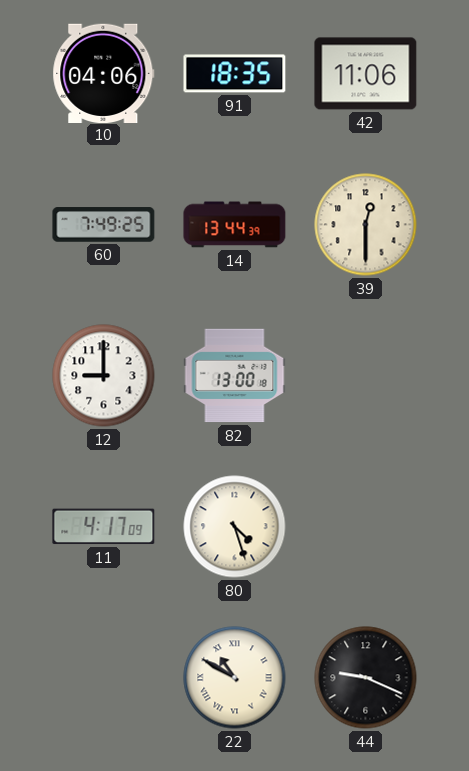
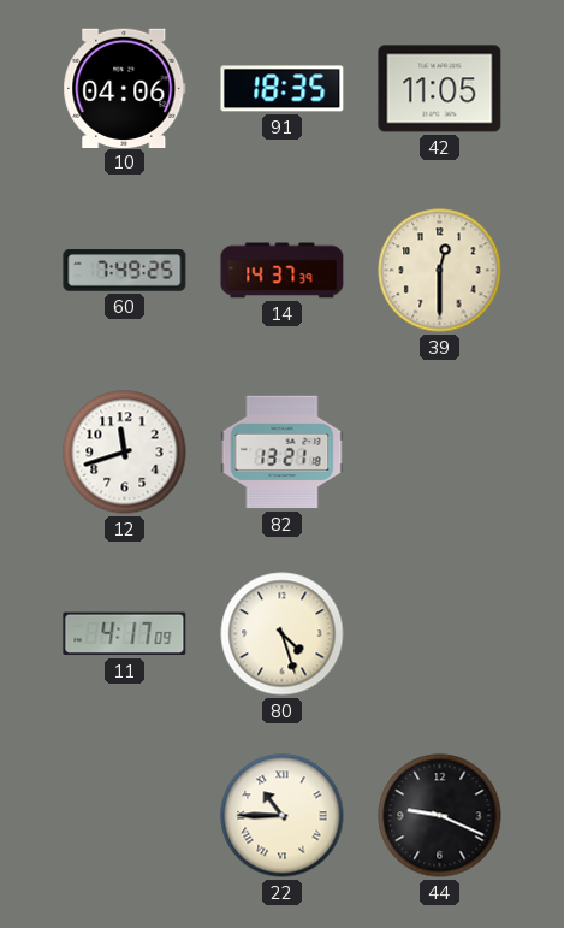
42: 11:06 -> 11:05
14: 13:44 -> 14:37
12: 9:00 -> 11:42
82: 13:00 -> 13:21
22: 10:50 -> 10:45
